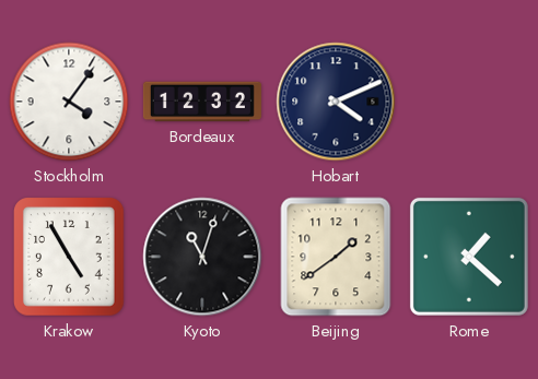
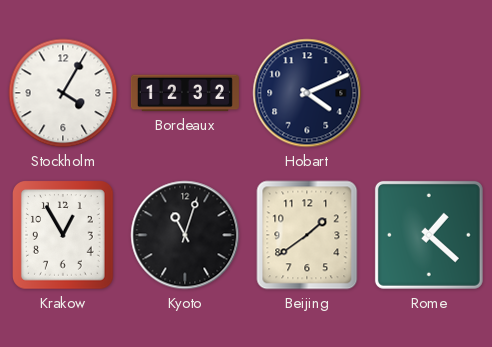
Stockholm: 4:06 -> 4:05
Krakow: 4:55 -> 12:55
